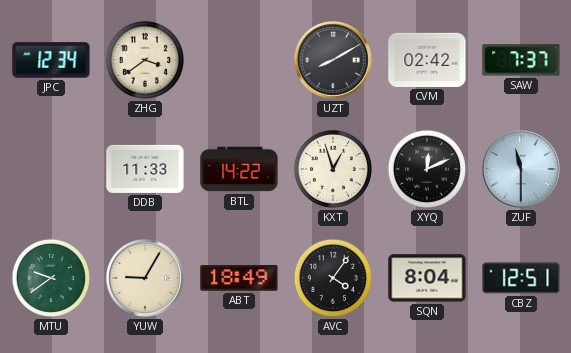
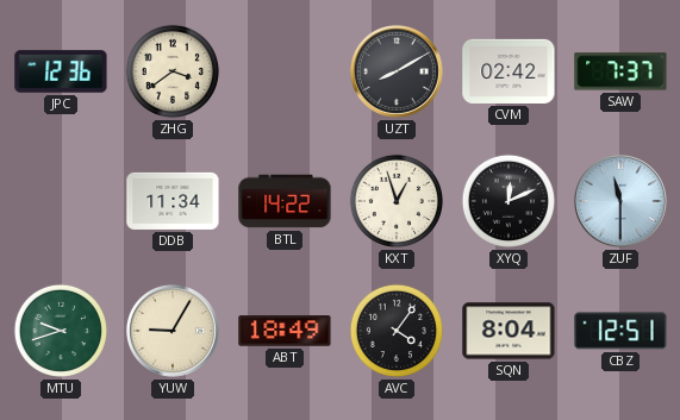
JPC: 12:34 -> 12:36
DDB: 11:33 -> 11:34
MTU: 9:39 -> 9:42
